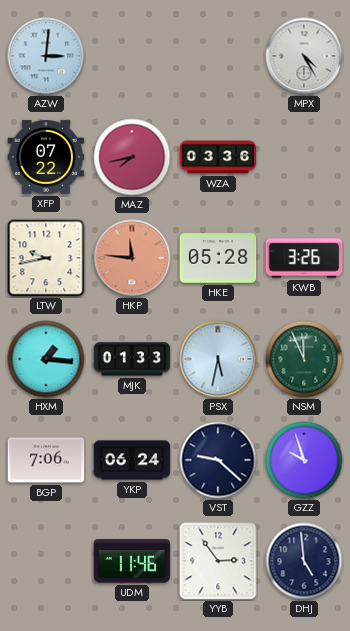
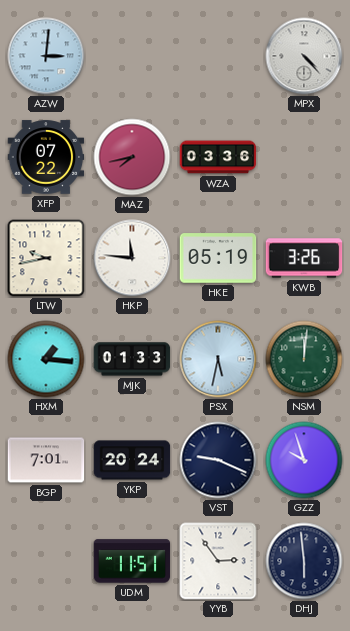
MPX: 4:25 -> 4:23
HKP dial: salmon -> white
HKE: 05:28 -> 05:19
NSM: 11:56 -> 12:01
BGP: 7:06 -> 7:01
YKP: 06:24 -> 20:24
VST: 9:22 -> 9:19
UDM: 11:46 -> 11:51
DHJ: 4:59 -> 5:59
